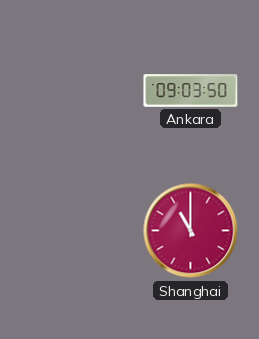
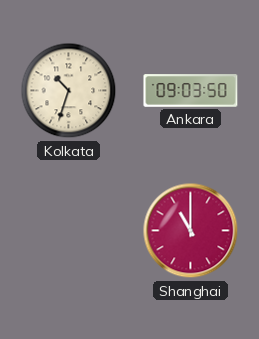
Kolkata: none -> 10:33
